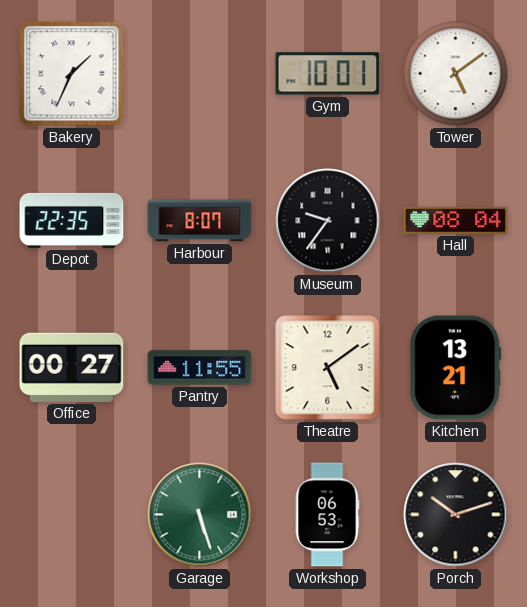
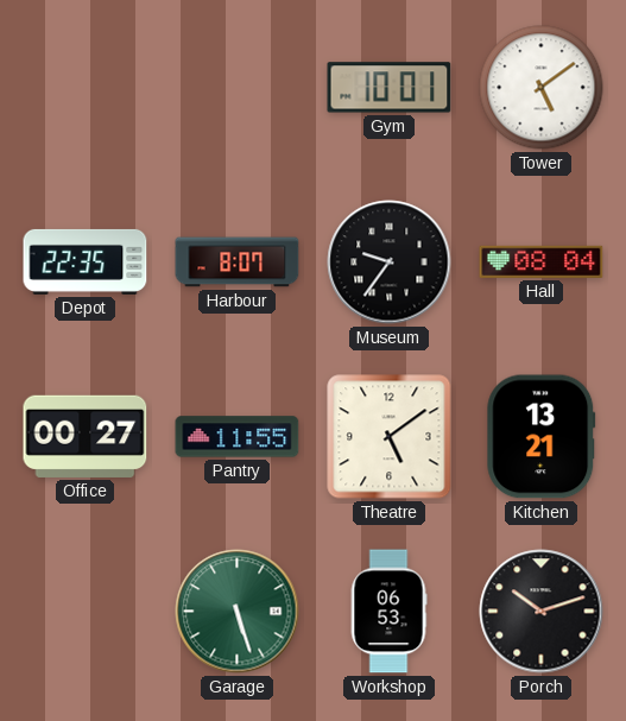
Bakery: 1:34 -> none
